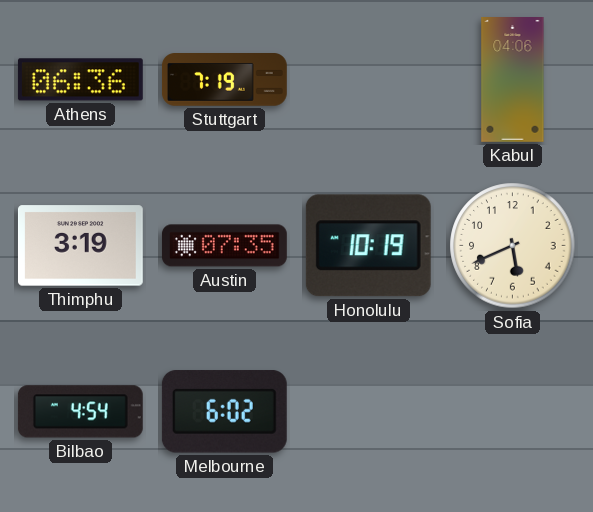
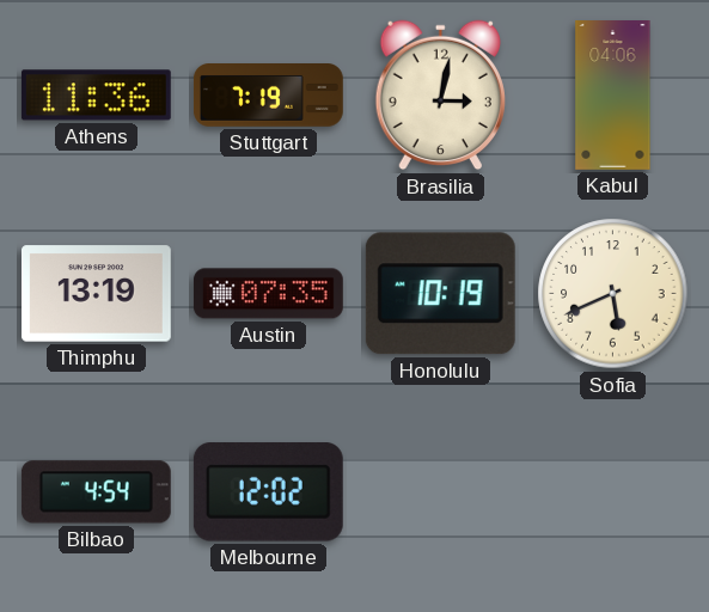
Athens: 06:36 -> 11:36
Brasilia: none -> 3:02
Thimphu: 3:19 -> 13:19
Melbourne: 6:02 -> 12:02
